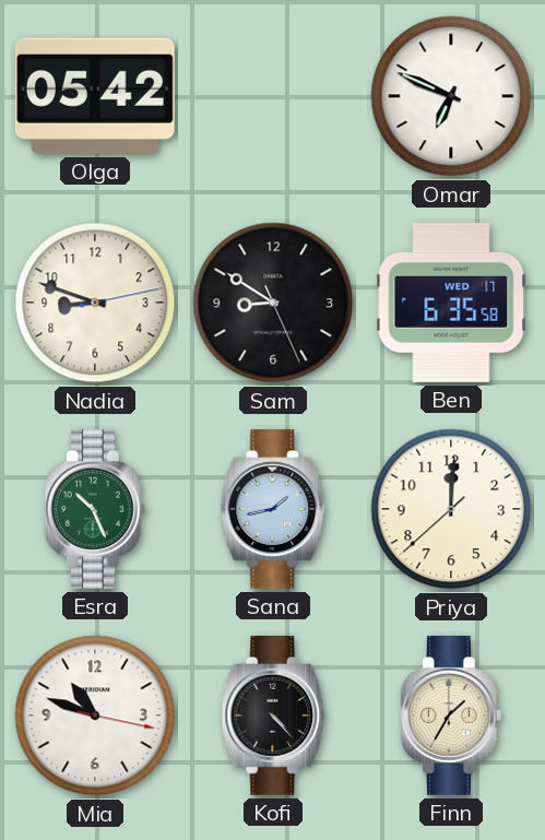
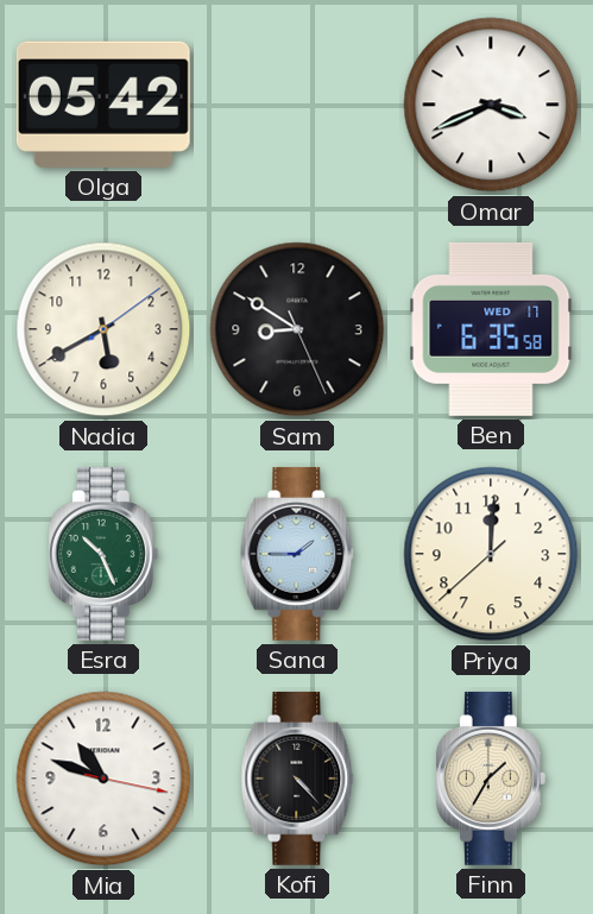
Omar: 6:49 -> 3:41
Nadia: 8:48 -> 5:40
Sana: 1:43 -> 1:45
